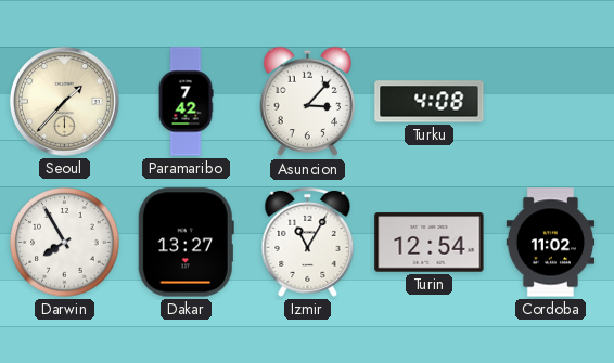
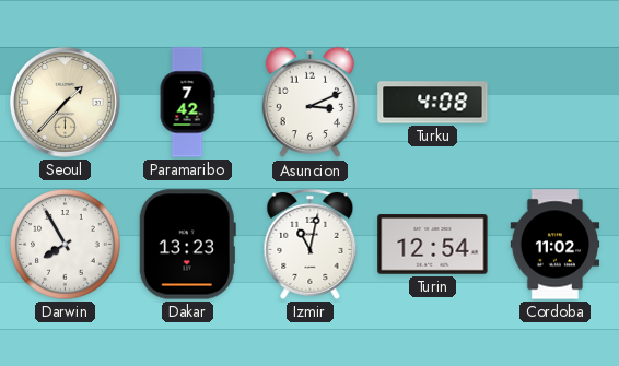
Asuncion: 3:07 -> 3:11
Dakar: 13:27 -> 13:23
Izmir: 11:05 -> 11:02
